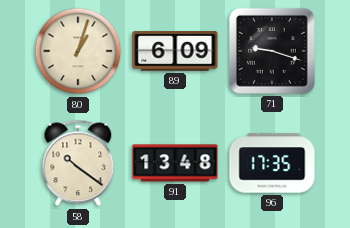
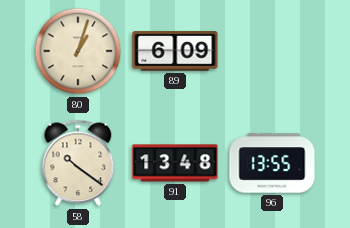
71: 9:18 -> none
96: 17:35 -> 13:55
